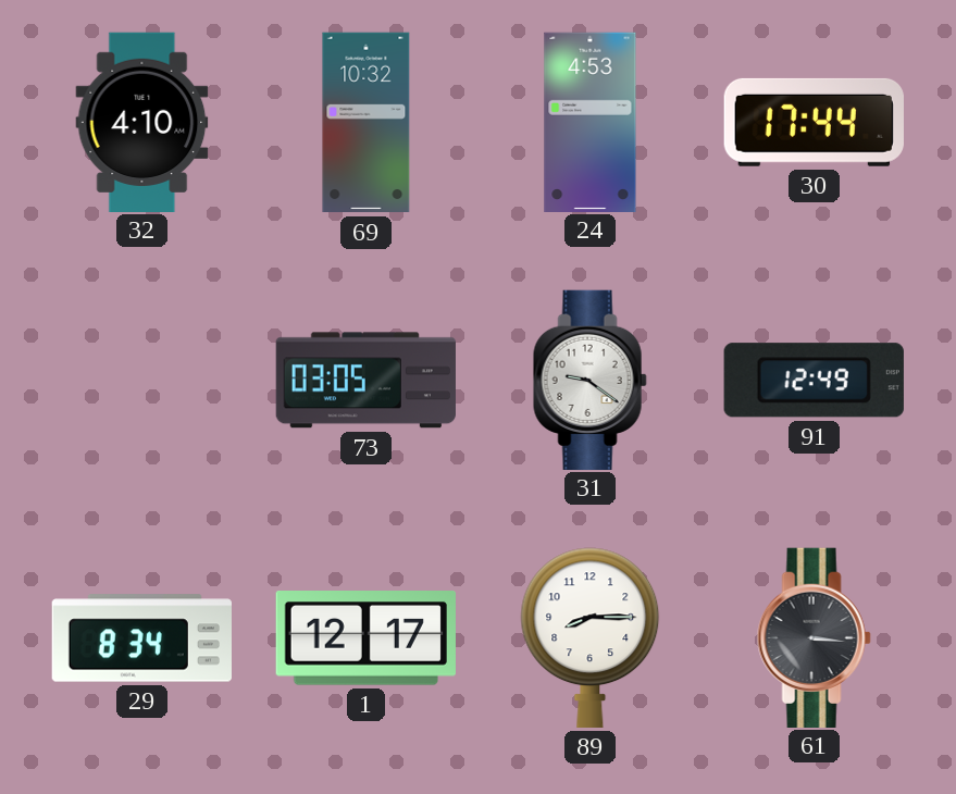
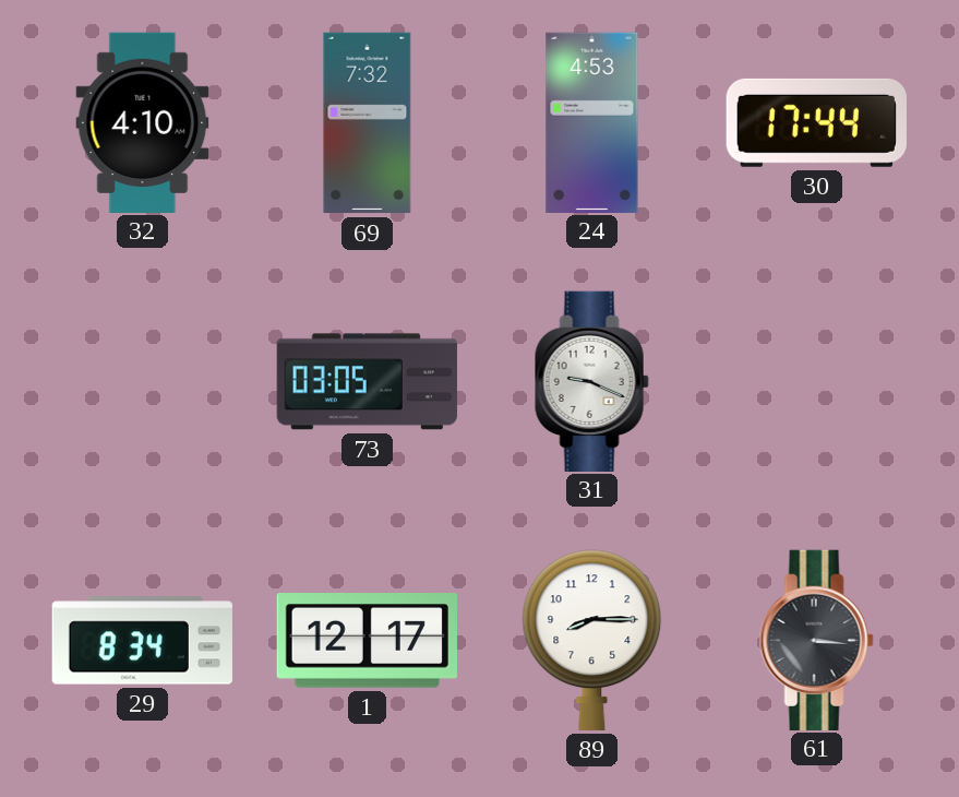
69: 10:32 -> 7:32
31: 9:21 -> 9:19
91: 12:49 -> none
